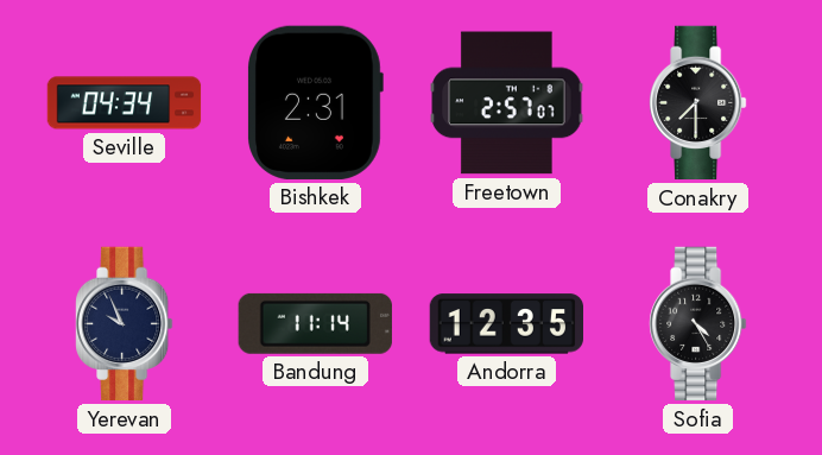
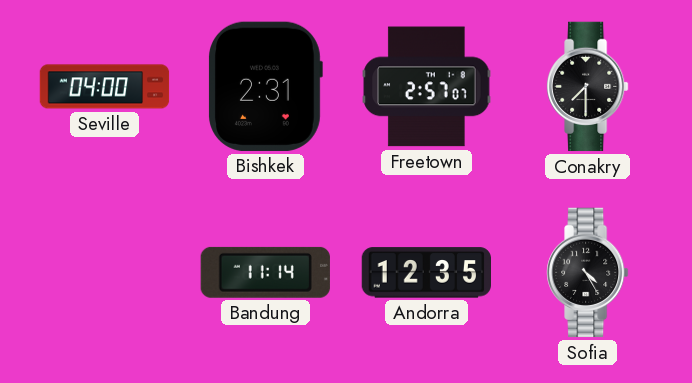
Seville: 04:34 -> 04:00
Yerevan: 9:56 -> none
